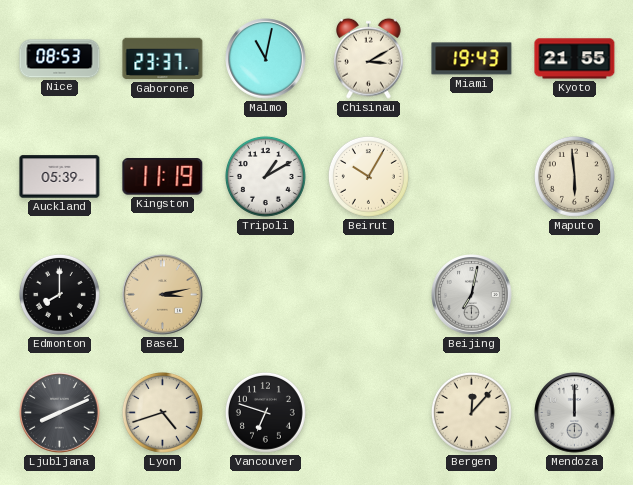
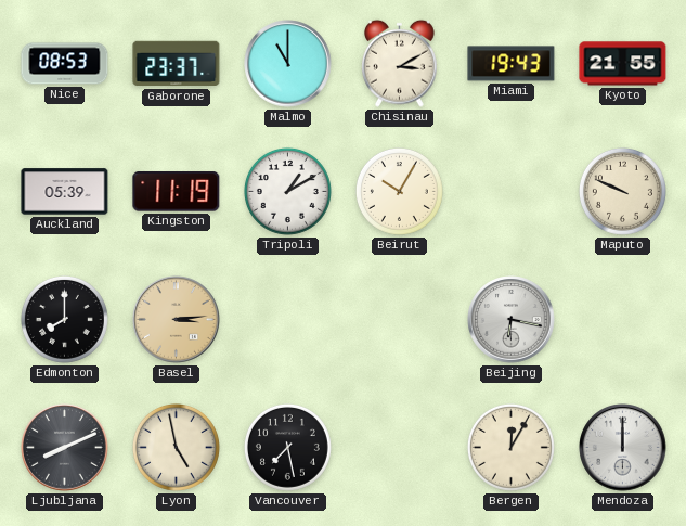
Malmo: 11:02 -> 11:00
Maputo: 5:59 -> 9:49
Basel: 3:13 -> 3:14
Beijing: 7:02 -> 6:17
Lyon: 4:42 -> 4:58
Vancouver: 6:48 -> 7:28
Bergen: 12:07 -> 12:05
